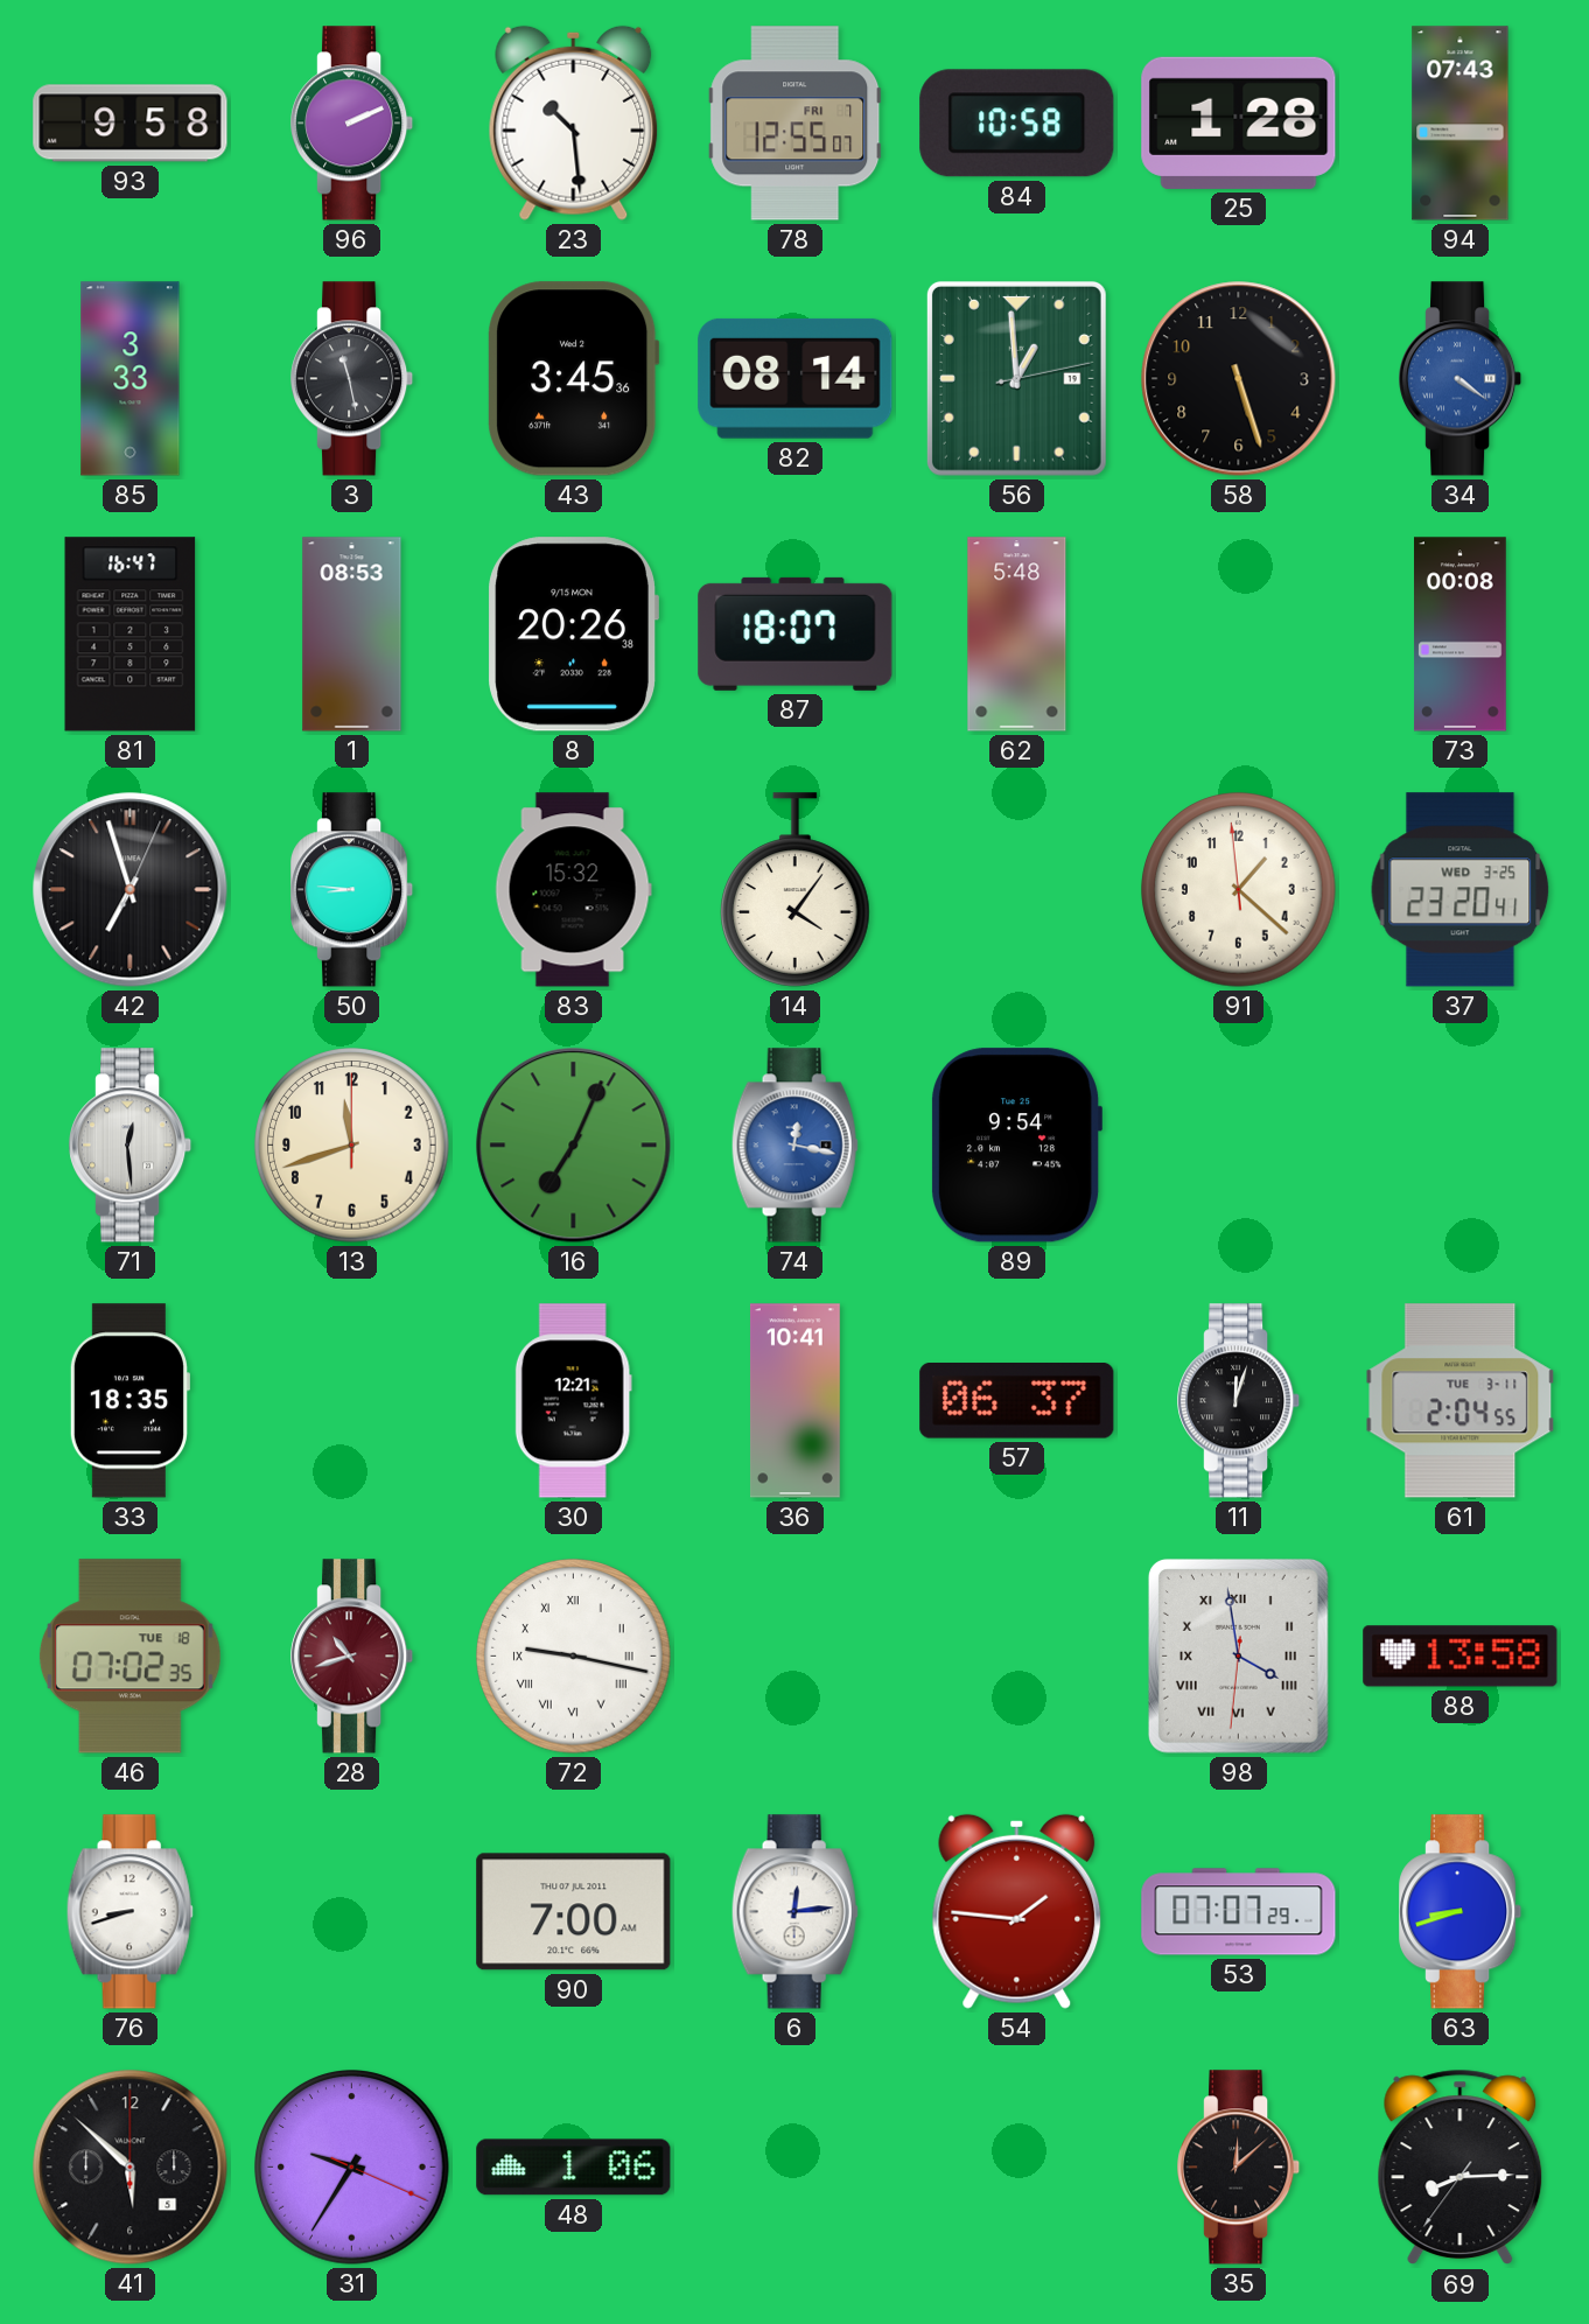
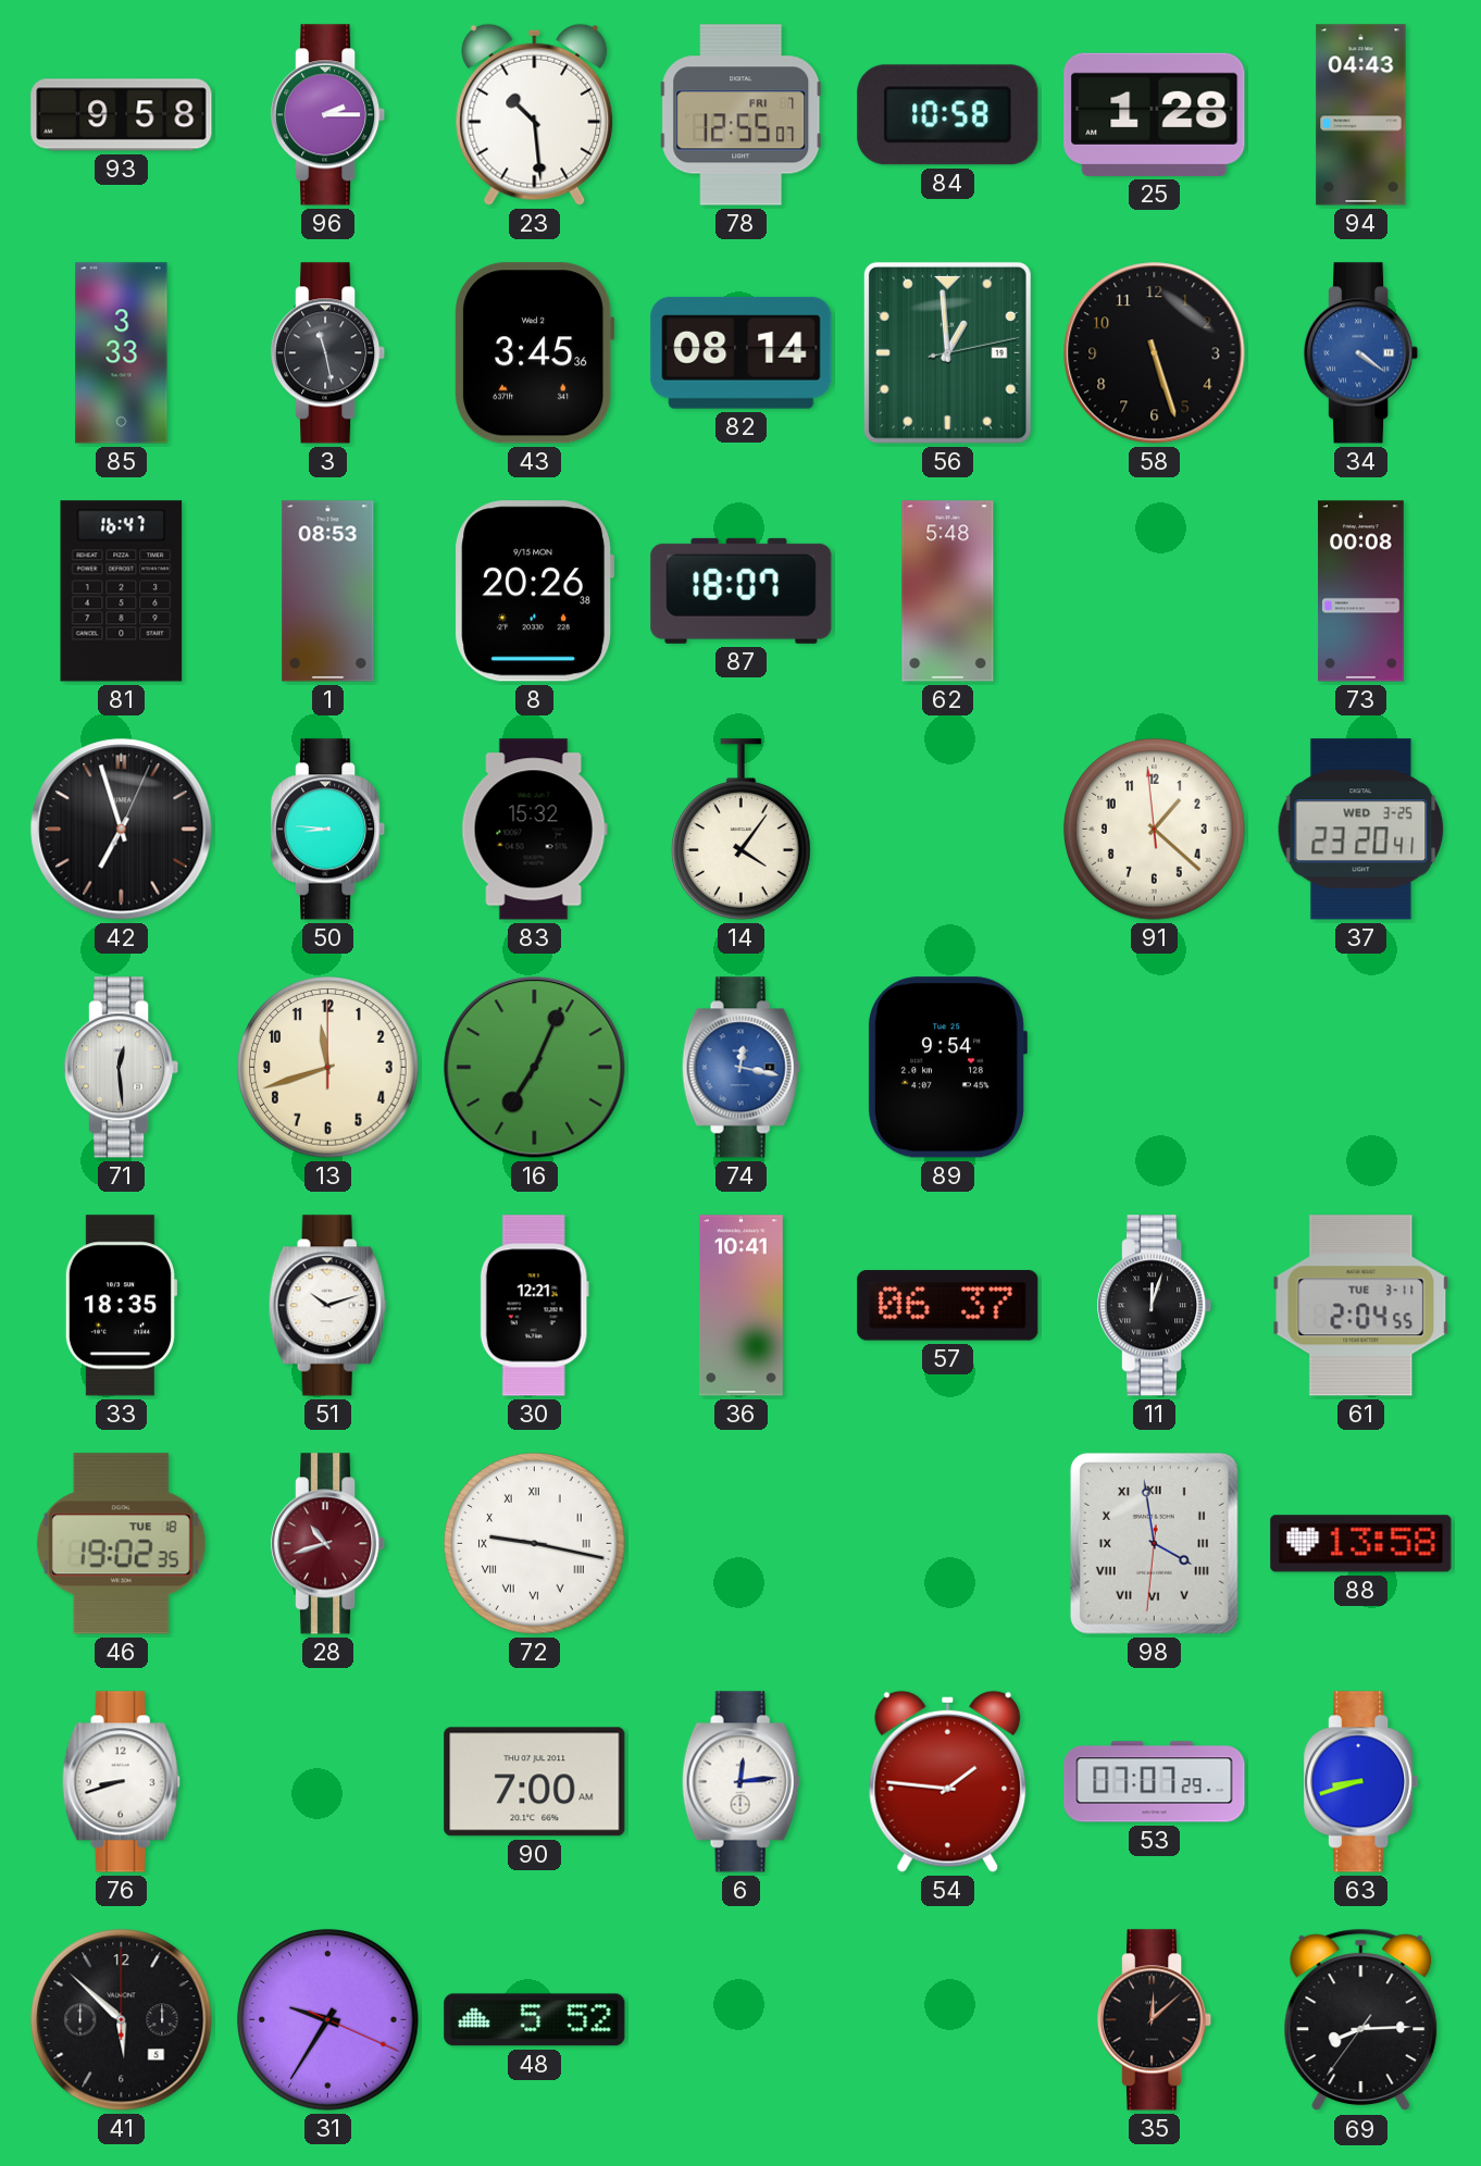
96: 2:11 -> 2:15
94: 07:43 -> 04:43
51: none -> 10:12
46: 07:02 -> 19:02
48: 1:06 -> 5:52
